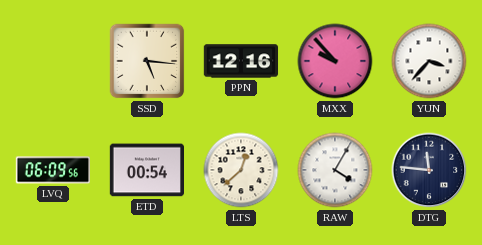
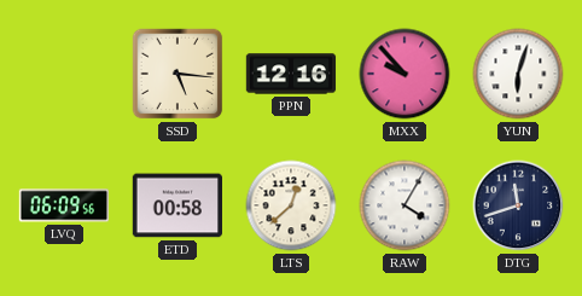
YUN: 3:37 -> 6:03
ETD: 00:54 -> 00:58
DTG: 11:46 -> 11:42
